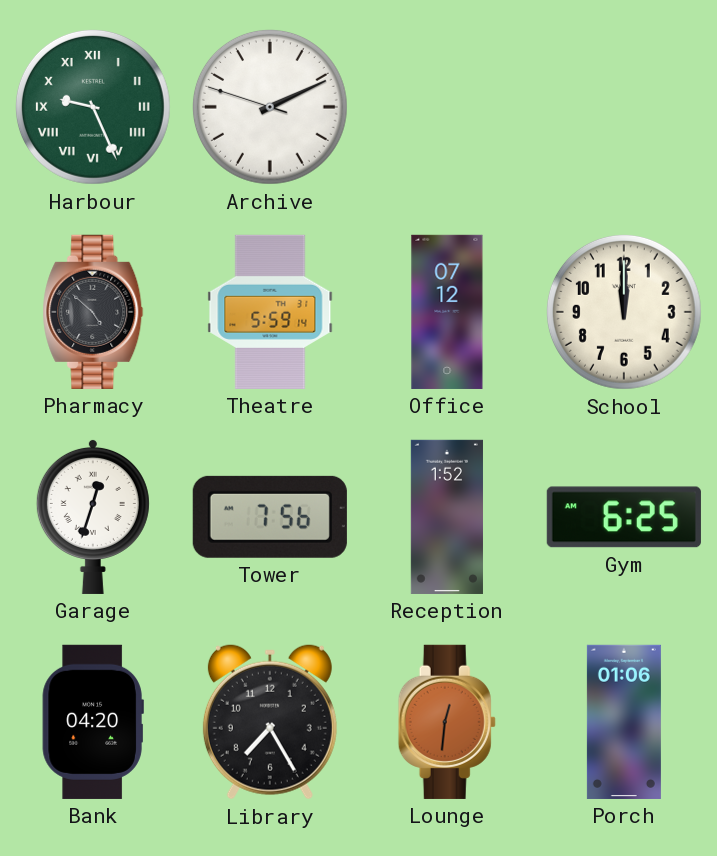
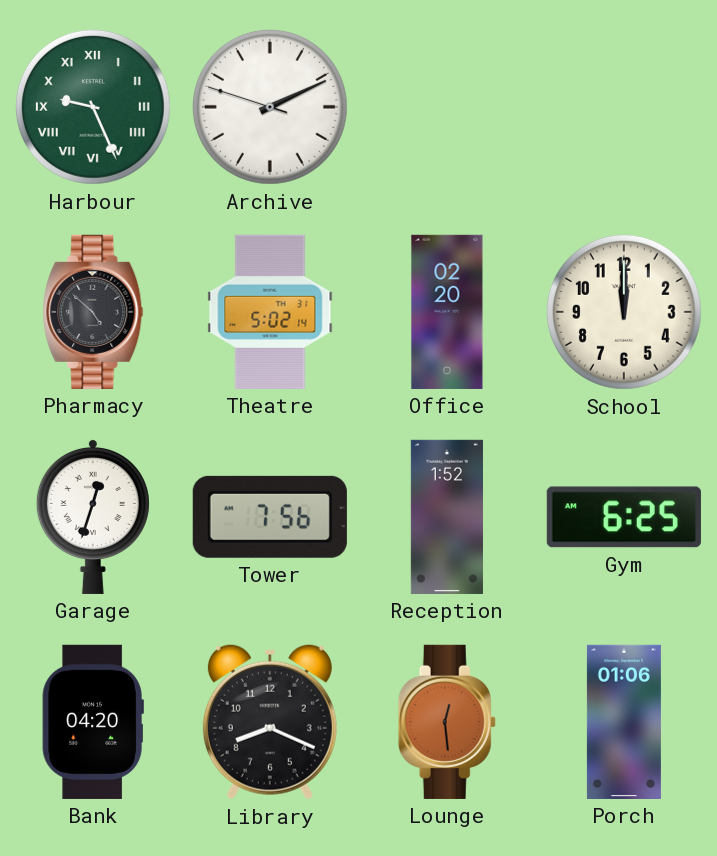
Theatre: 5:59 -> 5:02
Office: 07:12 -> 02:20
Library: 7:25 -> 8:19
Lounge: 12:31 -> 12:29
